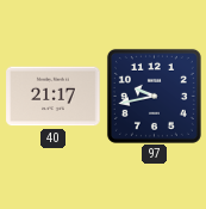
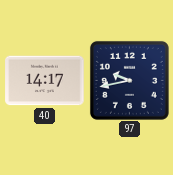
40: 21:17 -> 14:17
